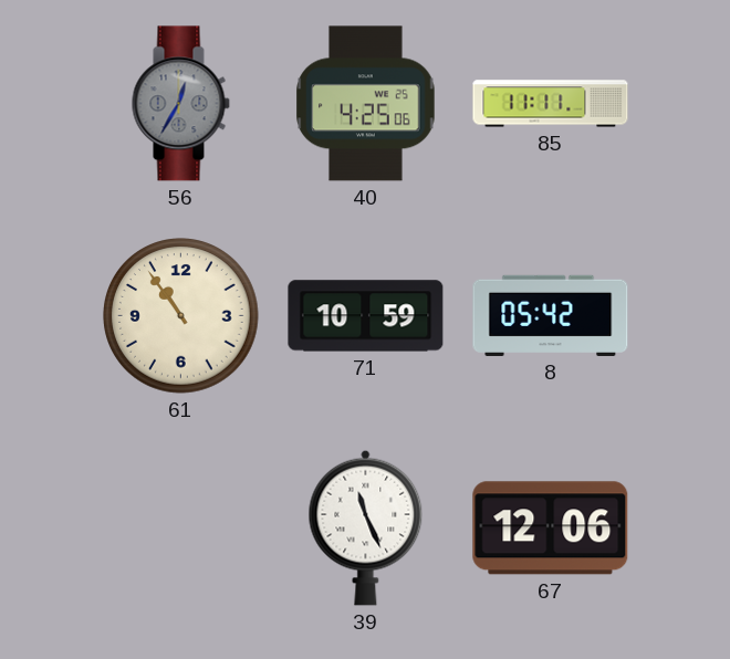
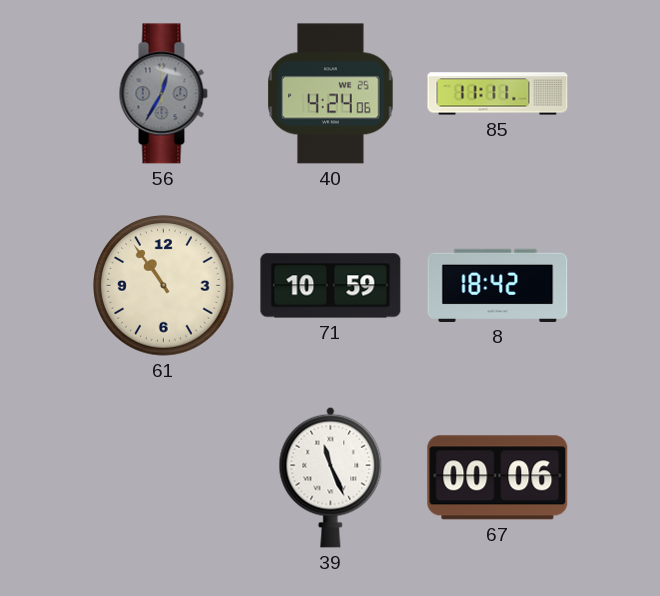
40: 4:25 -> 4:24
8: 05:42 -> 18:42
67: 12:06 -> 00:06
